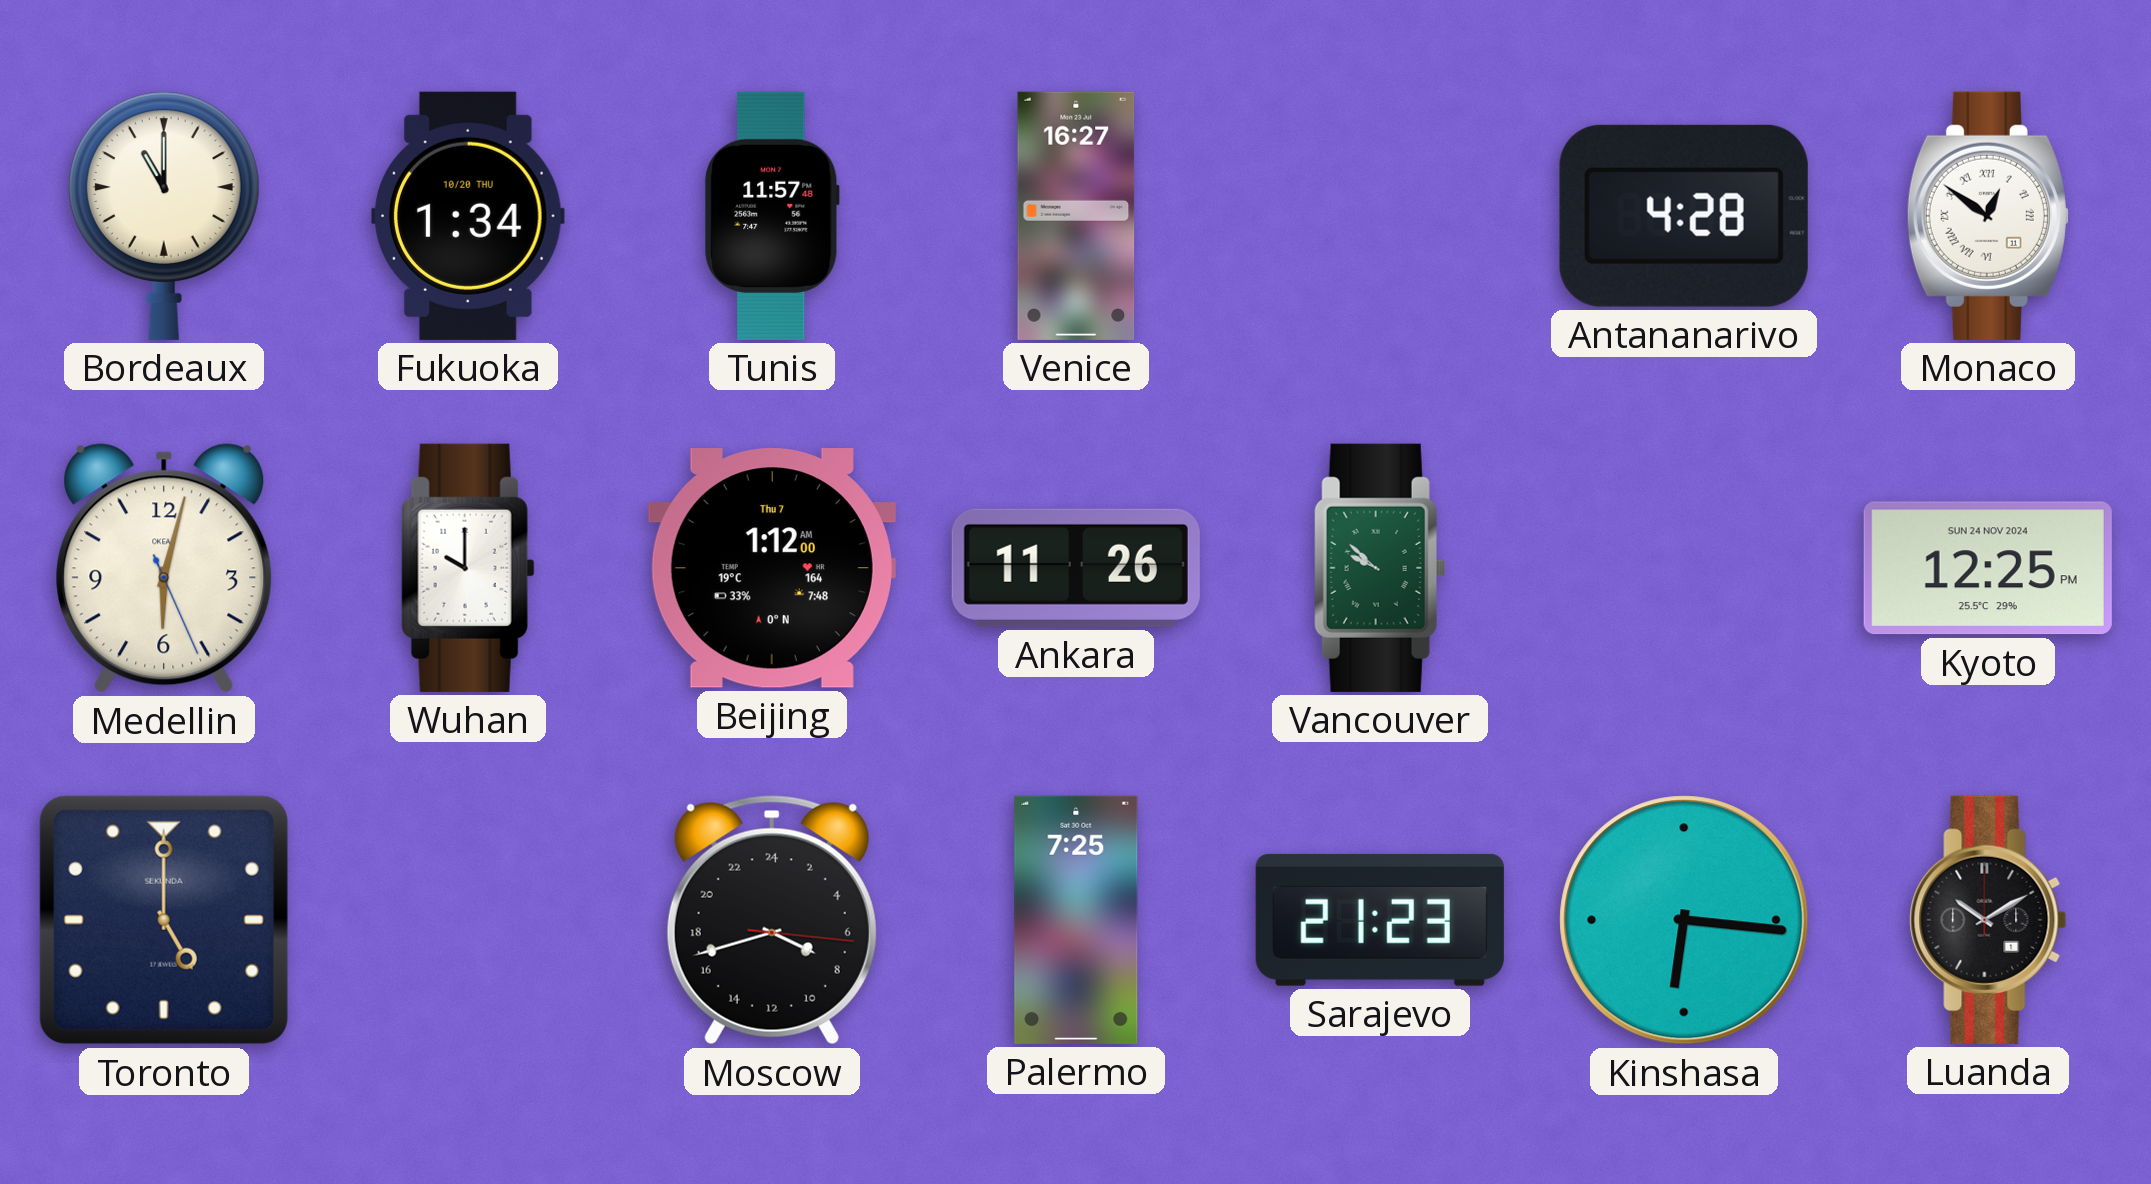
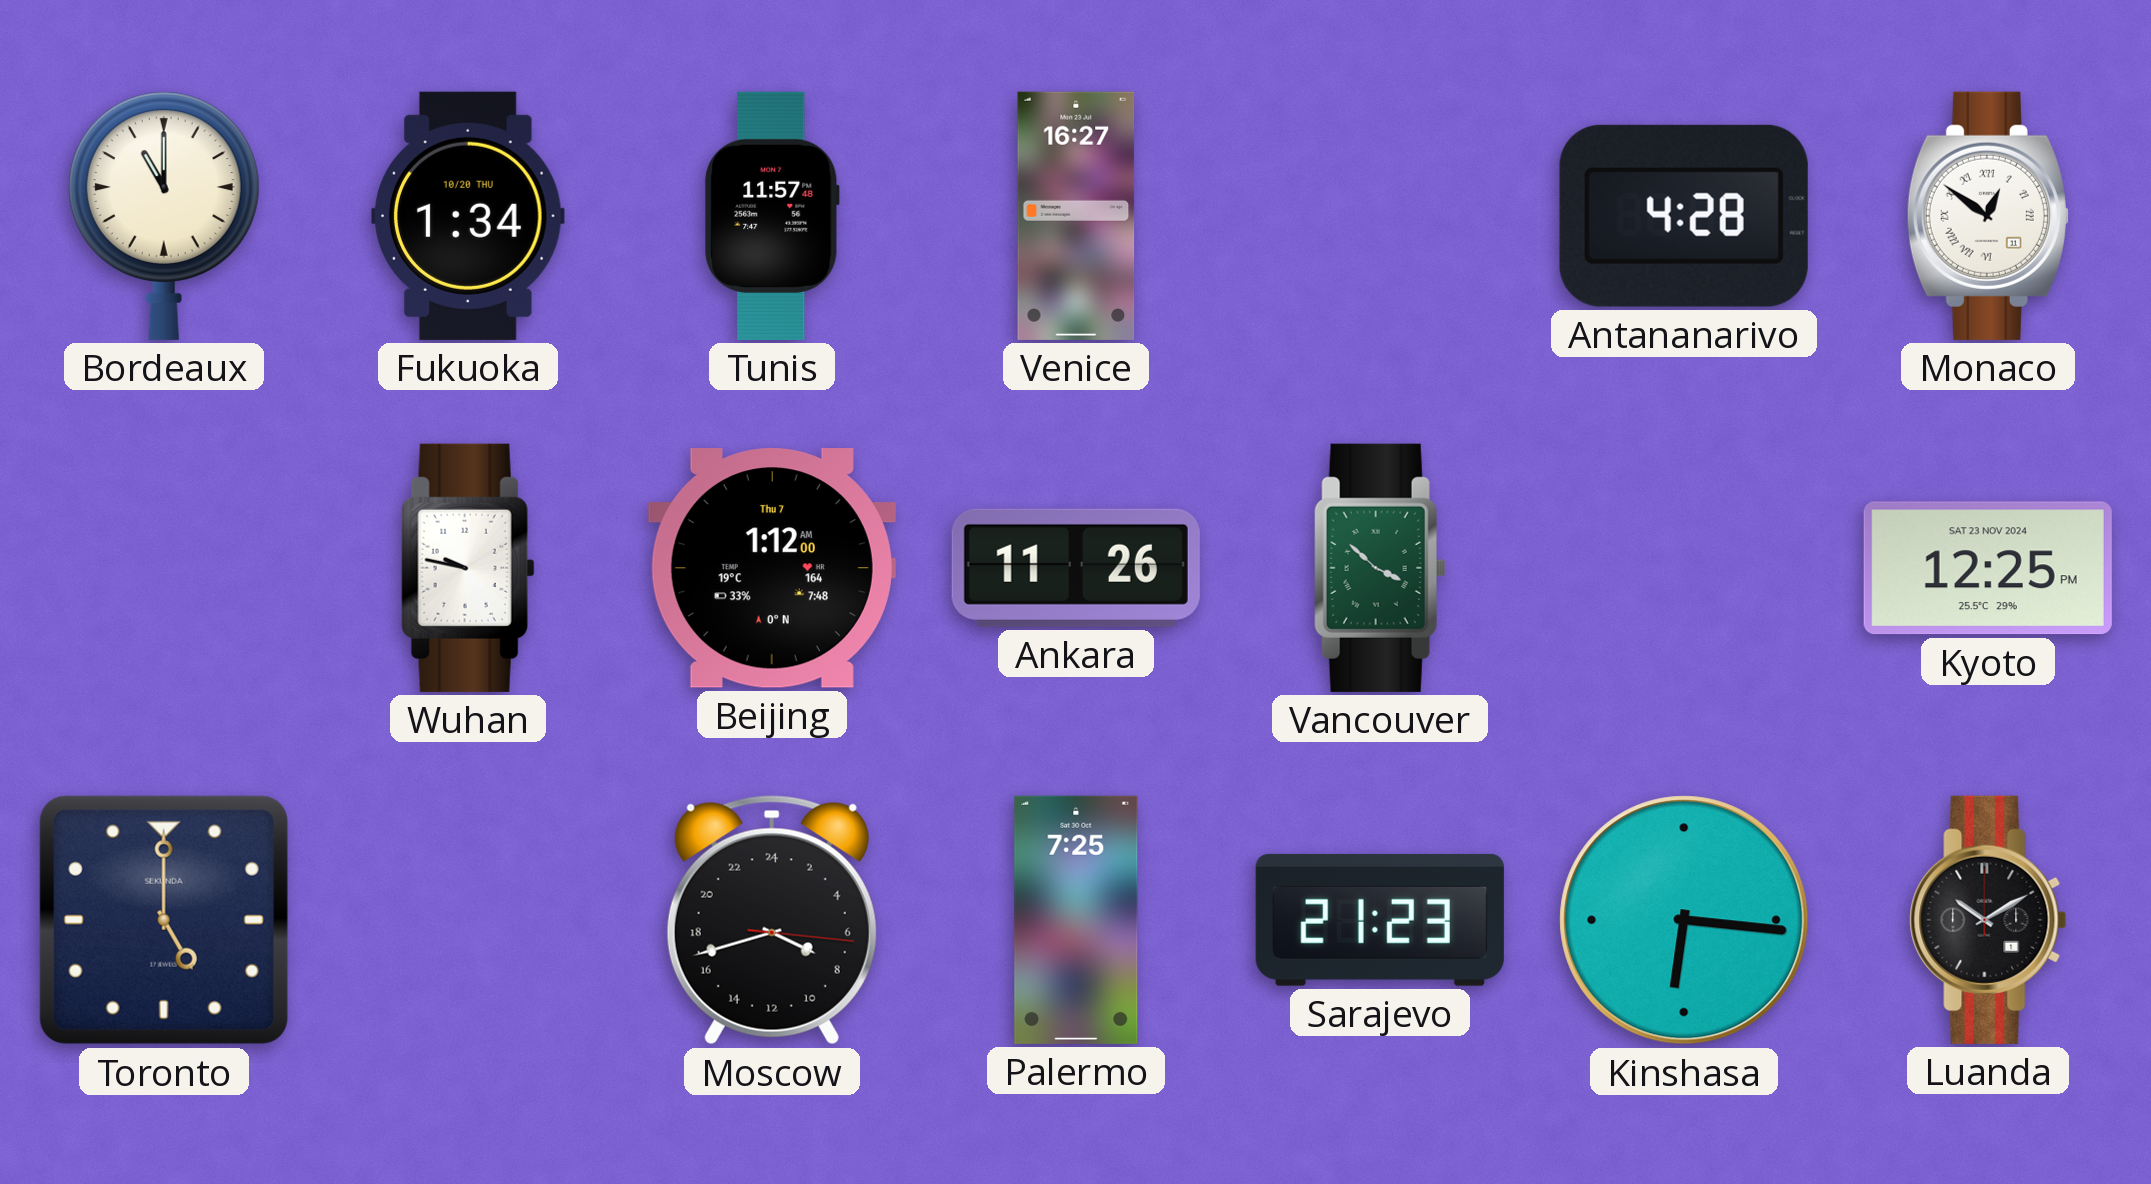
Medellin: 6:02 -> none
Wuhan: 10:00 -> 9:47
Vancouver: 9:52 -> 3:52
Kyoto date: SUN 24 NOV 2024 -> SAT 23 NOV 2024
